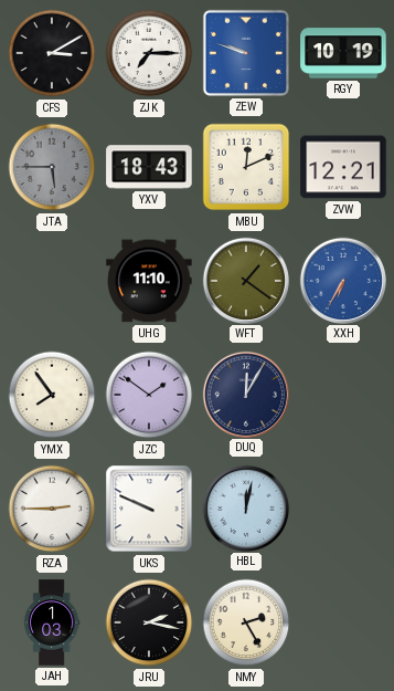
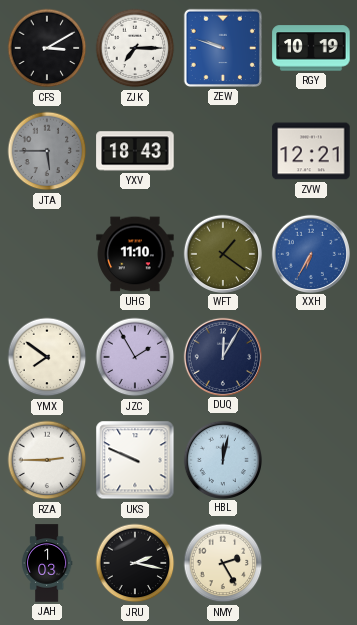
MBU: 12:11 -> none
YMX: 7:54 -> 7:51
JZC: 1:51 -> 1:55
